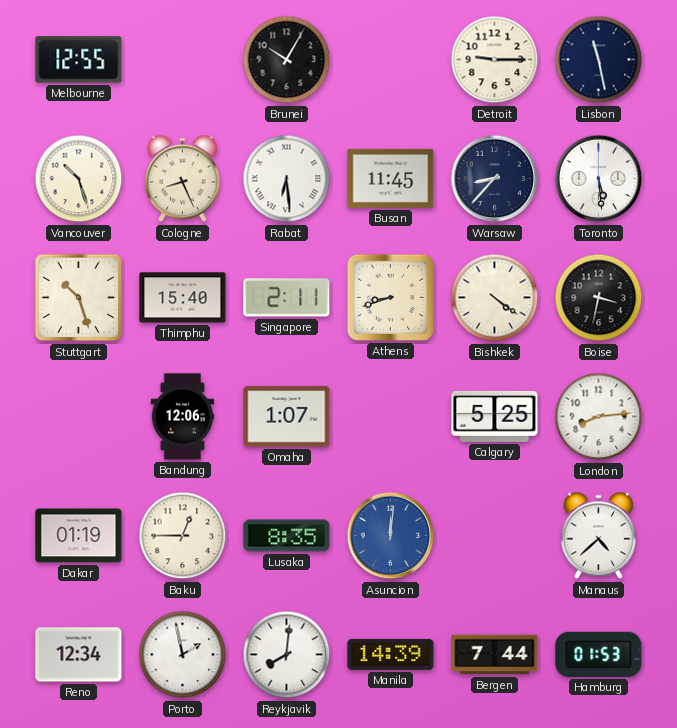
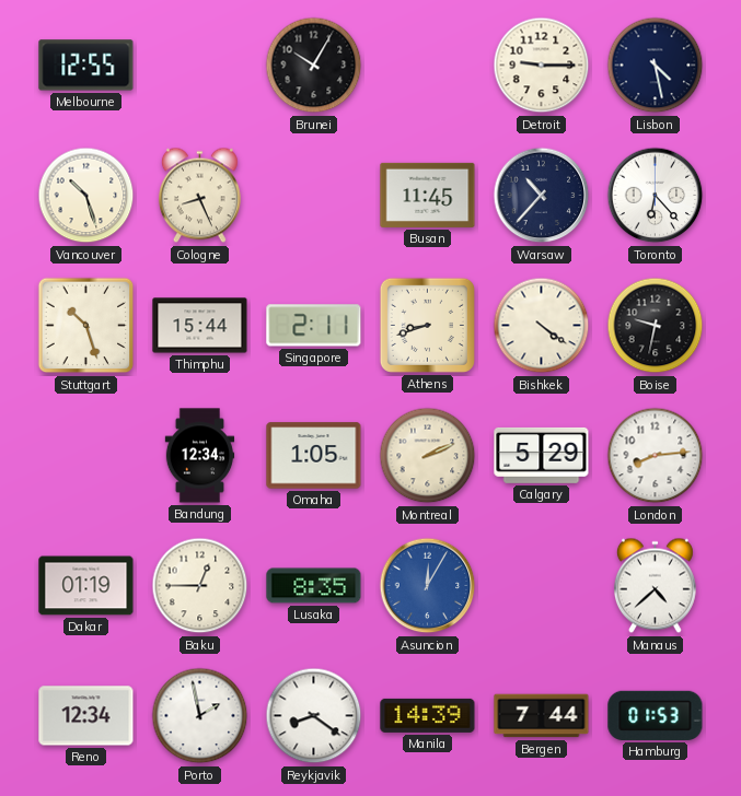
Lisbon: 11:28 -> 4:28
Rabat: 6:29 -> none
Warsaw: 8:37 -> 10:37
Toronto: 5:29 -> 6:23
Thimphu: 15:40 -> 15:44
Boise: 3:32 -> 9:32
Bandung: 12:06 -> 12:34
Omaha: 1:07 -> 1:05
Montreal: none -> 2:11
Calgary: 5:25 -> 5:29
Asuncion: 12:01 -> 12:05
Reykjavik: 8:01 -> 8:21
